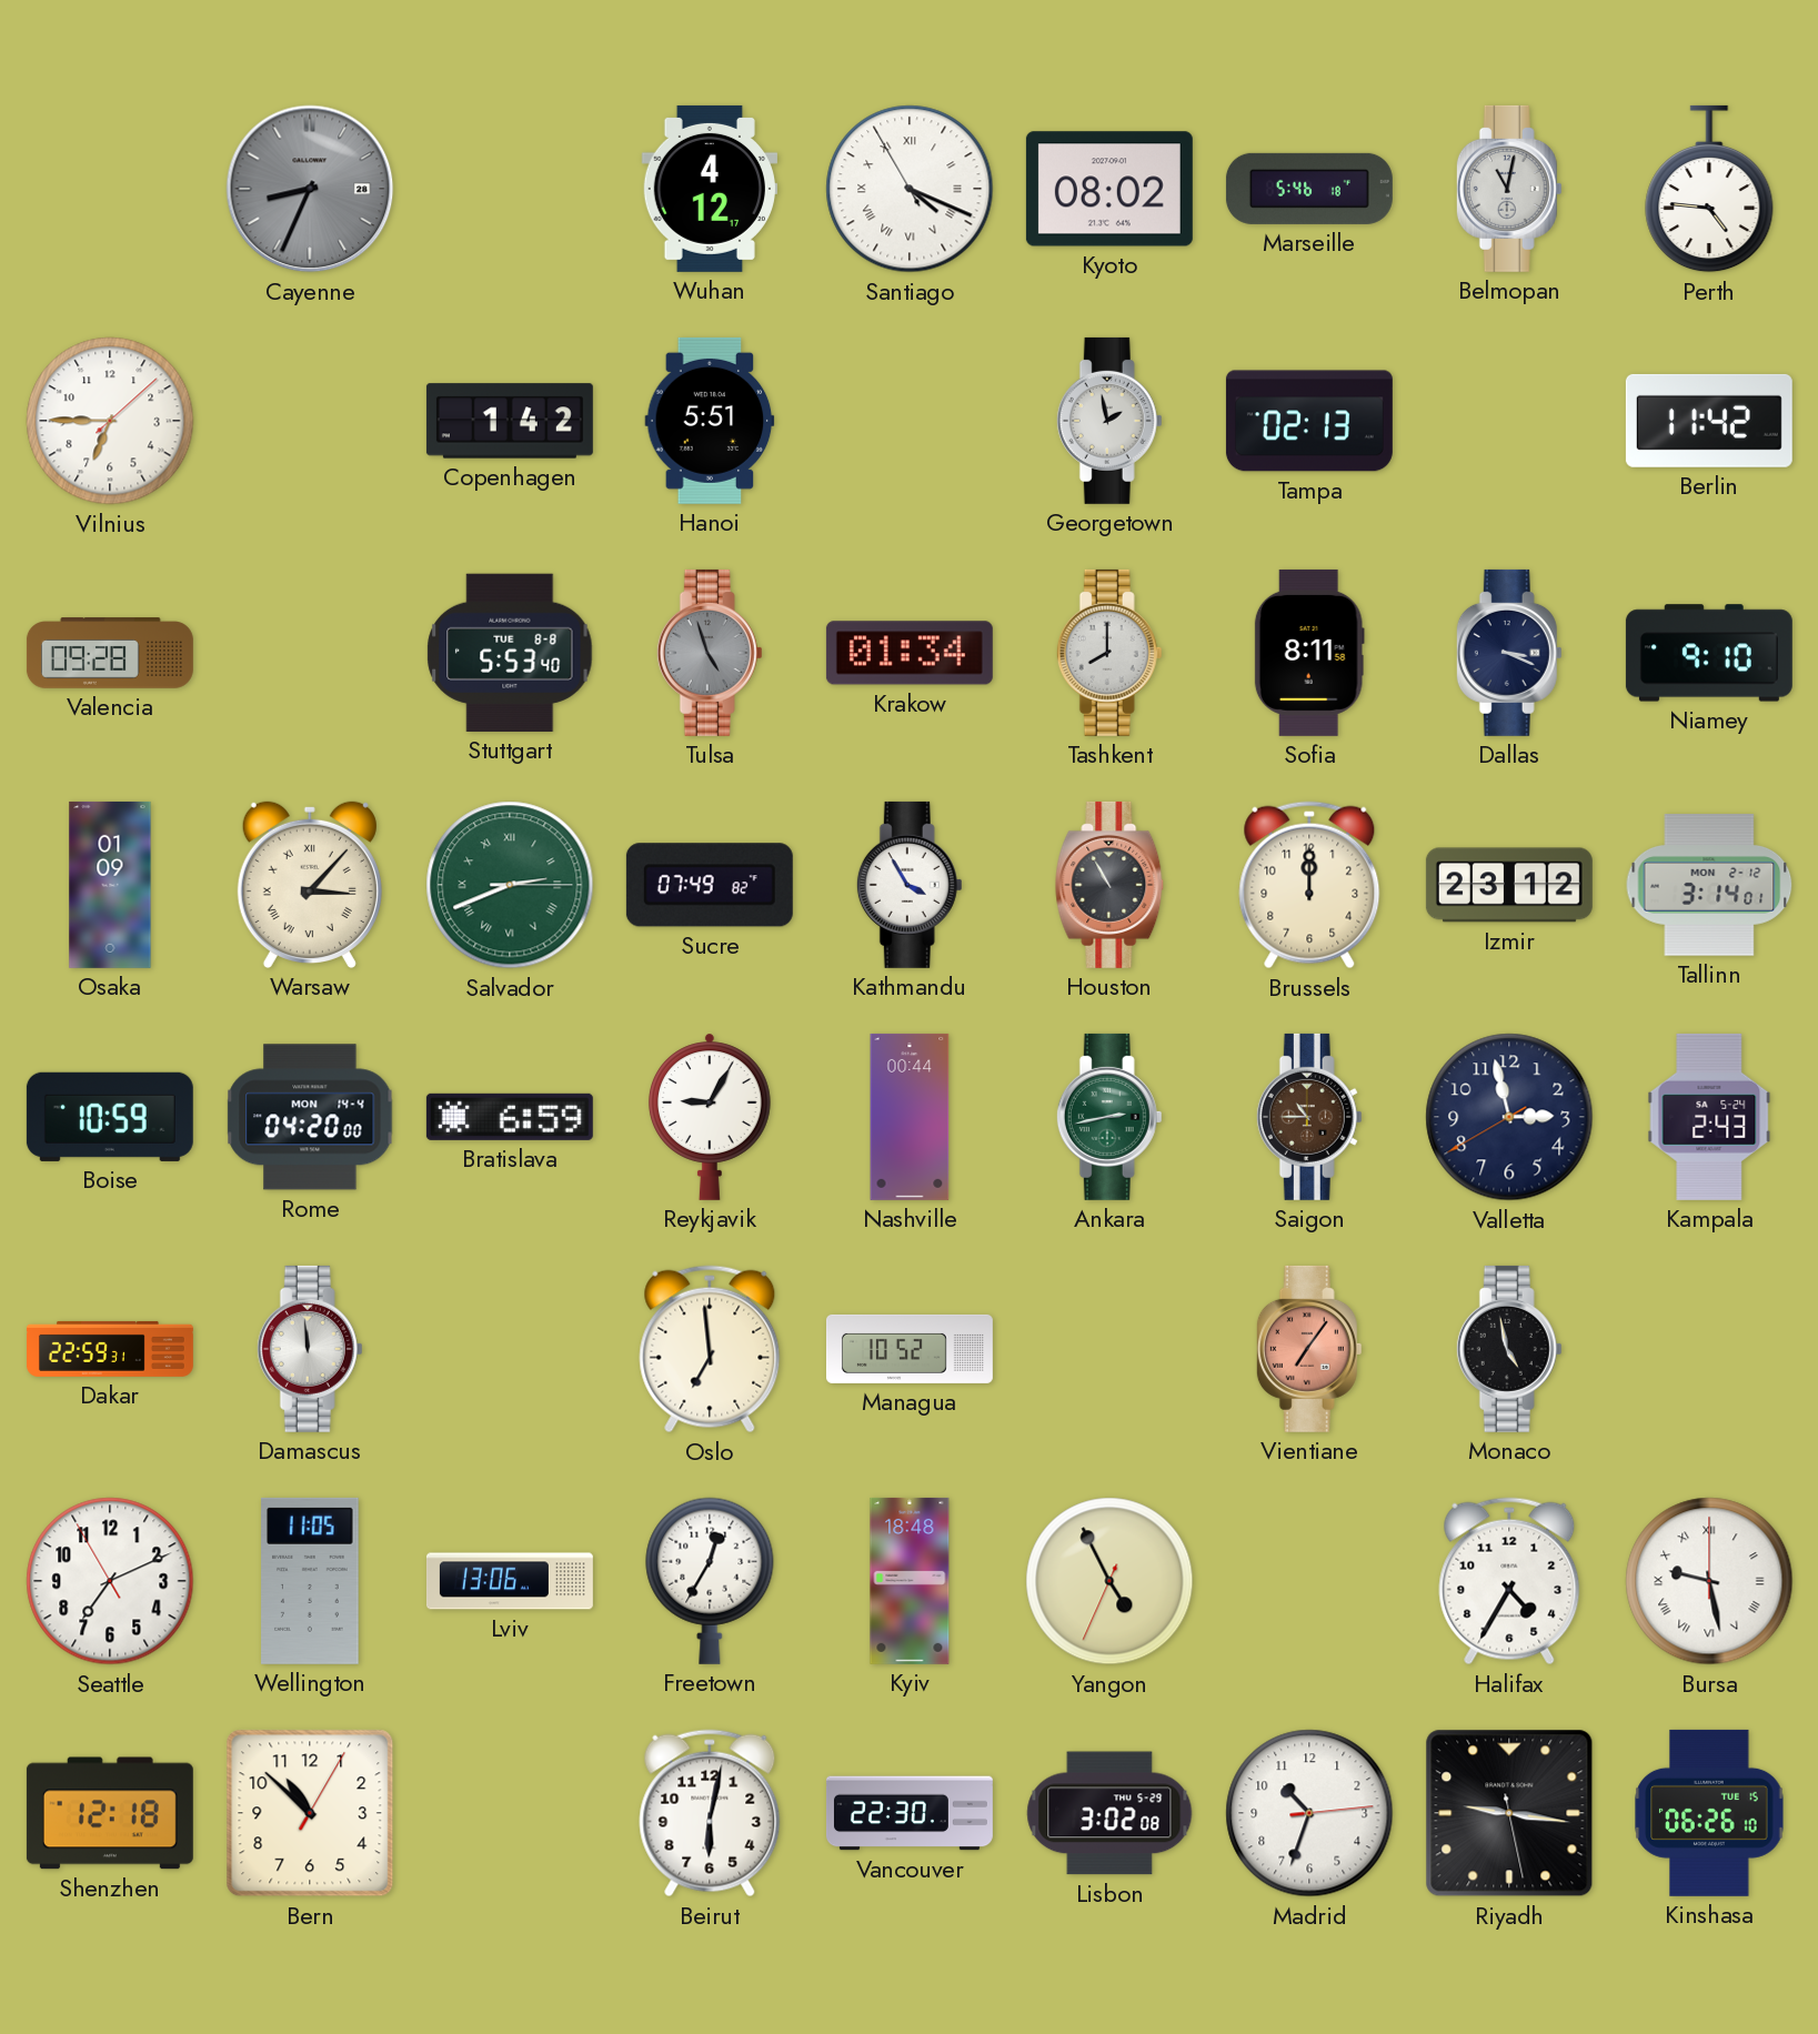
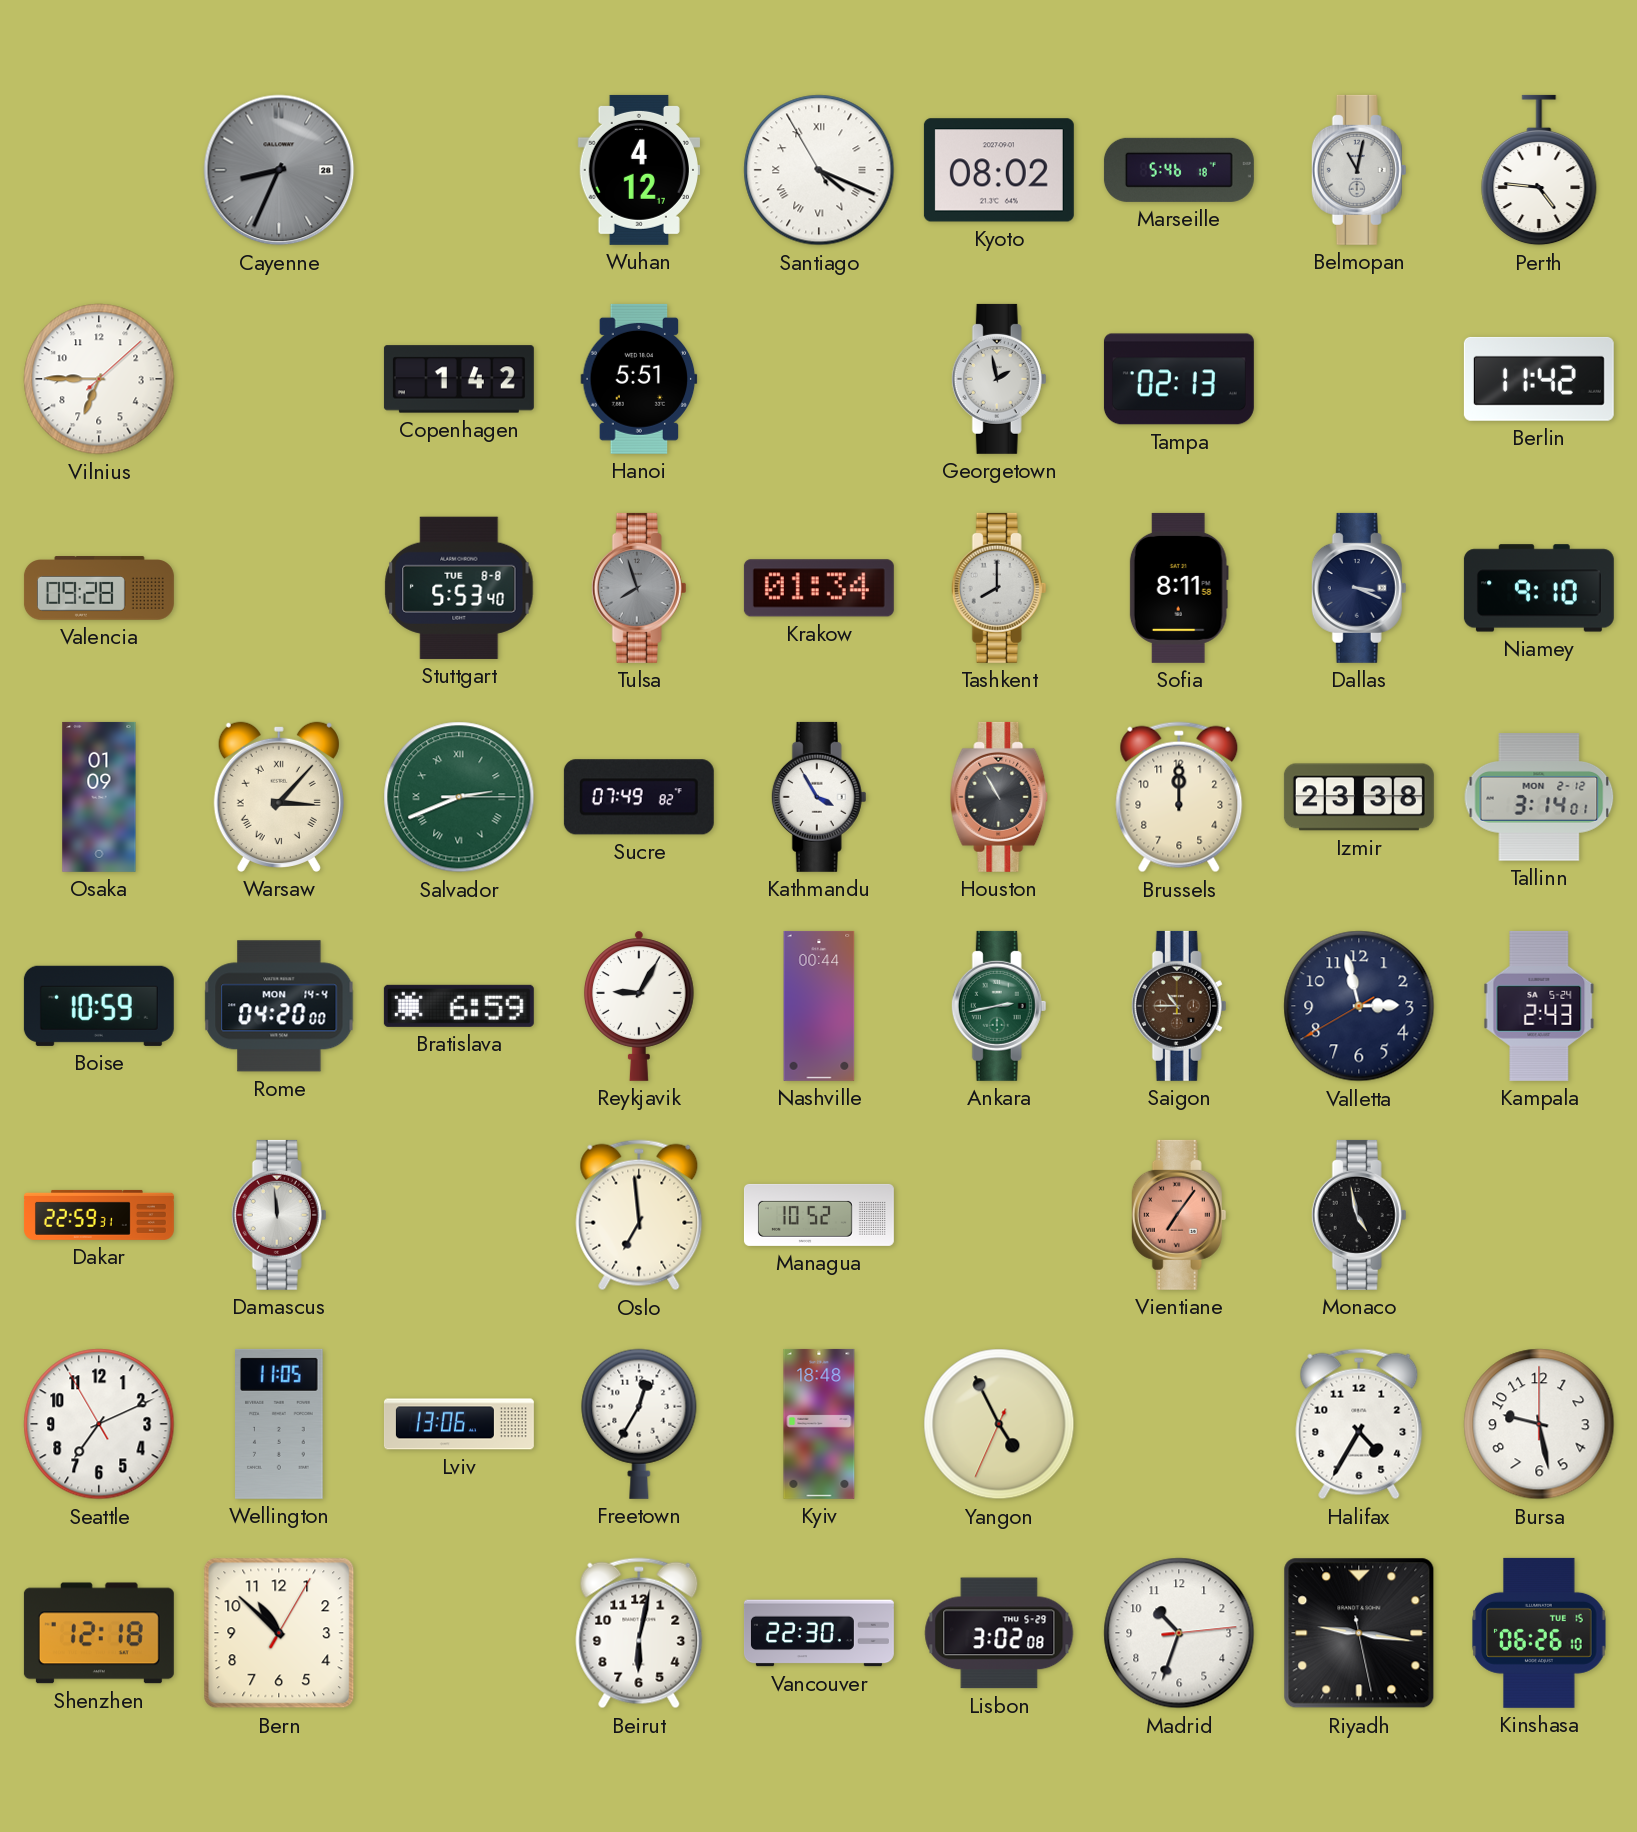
Tulsa: 4:57 -> 7:57
Izmir: 23:12 -> 23:38
Bursa numerals: Roman -> Arabic
